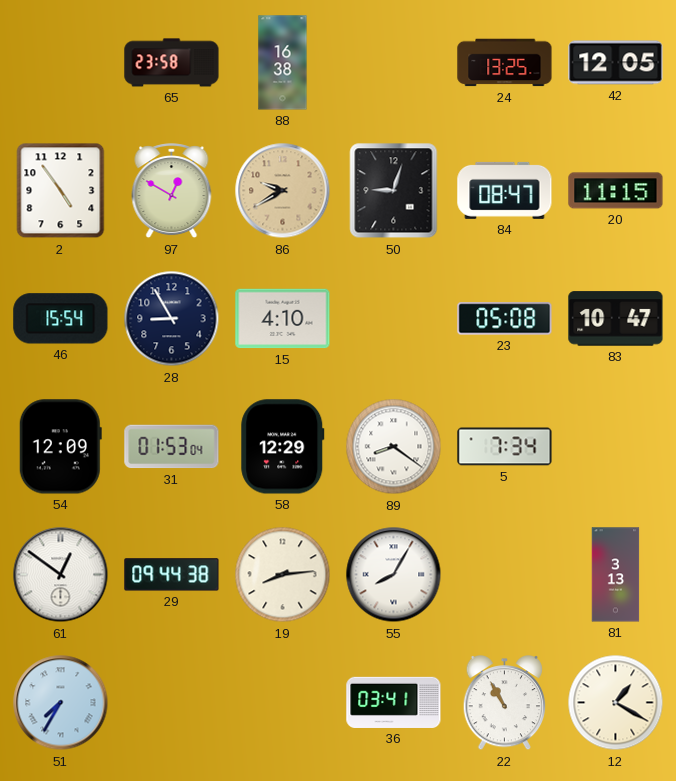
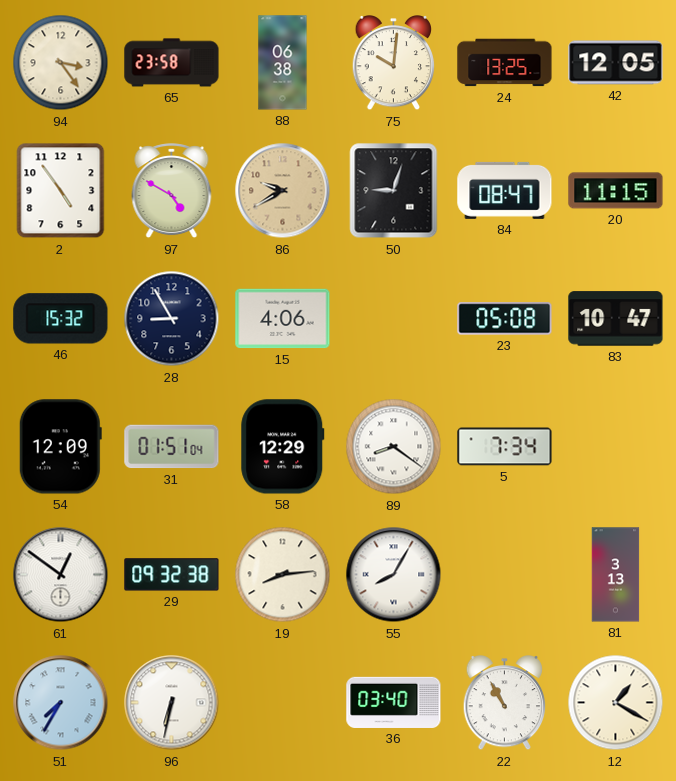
94: none -> 3:24
88: 16:38 -> 06:38
75: none -> 10:01
97: 12:50 -> 4:50
46: 15:54 -> 15:32
15: 4:10 -> 4:06
31: 01:53 -> 01:51
29: 09:44 -> 09:32
96: none -> 6:32
36: 03:41 -> 03:40
